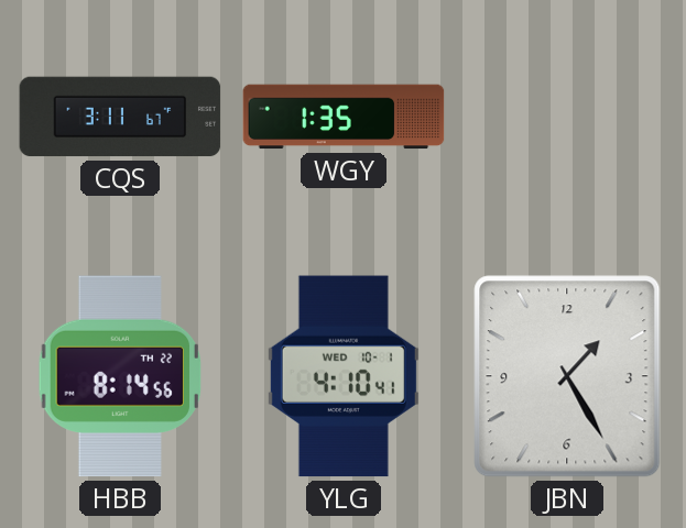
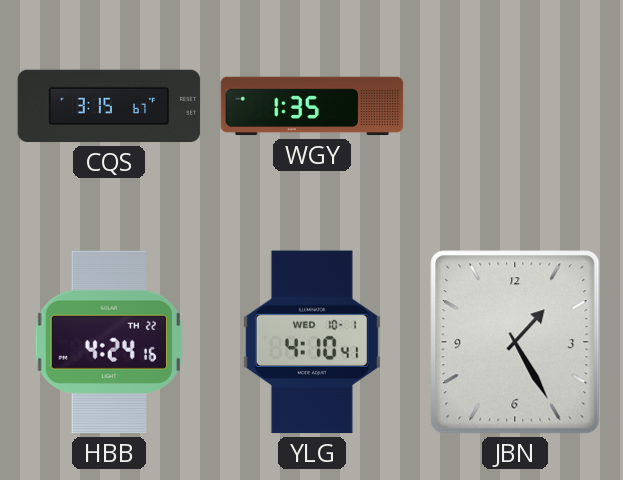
CQS: 3:11 -> 3:15
HBB: 8:14 -> 4:24
